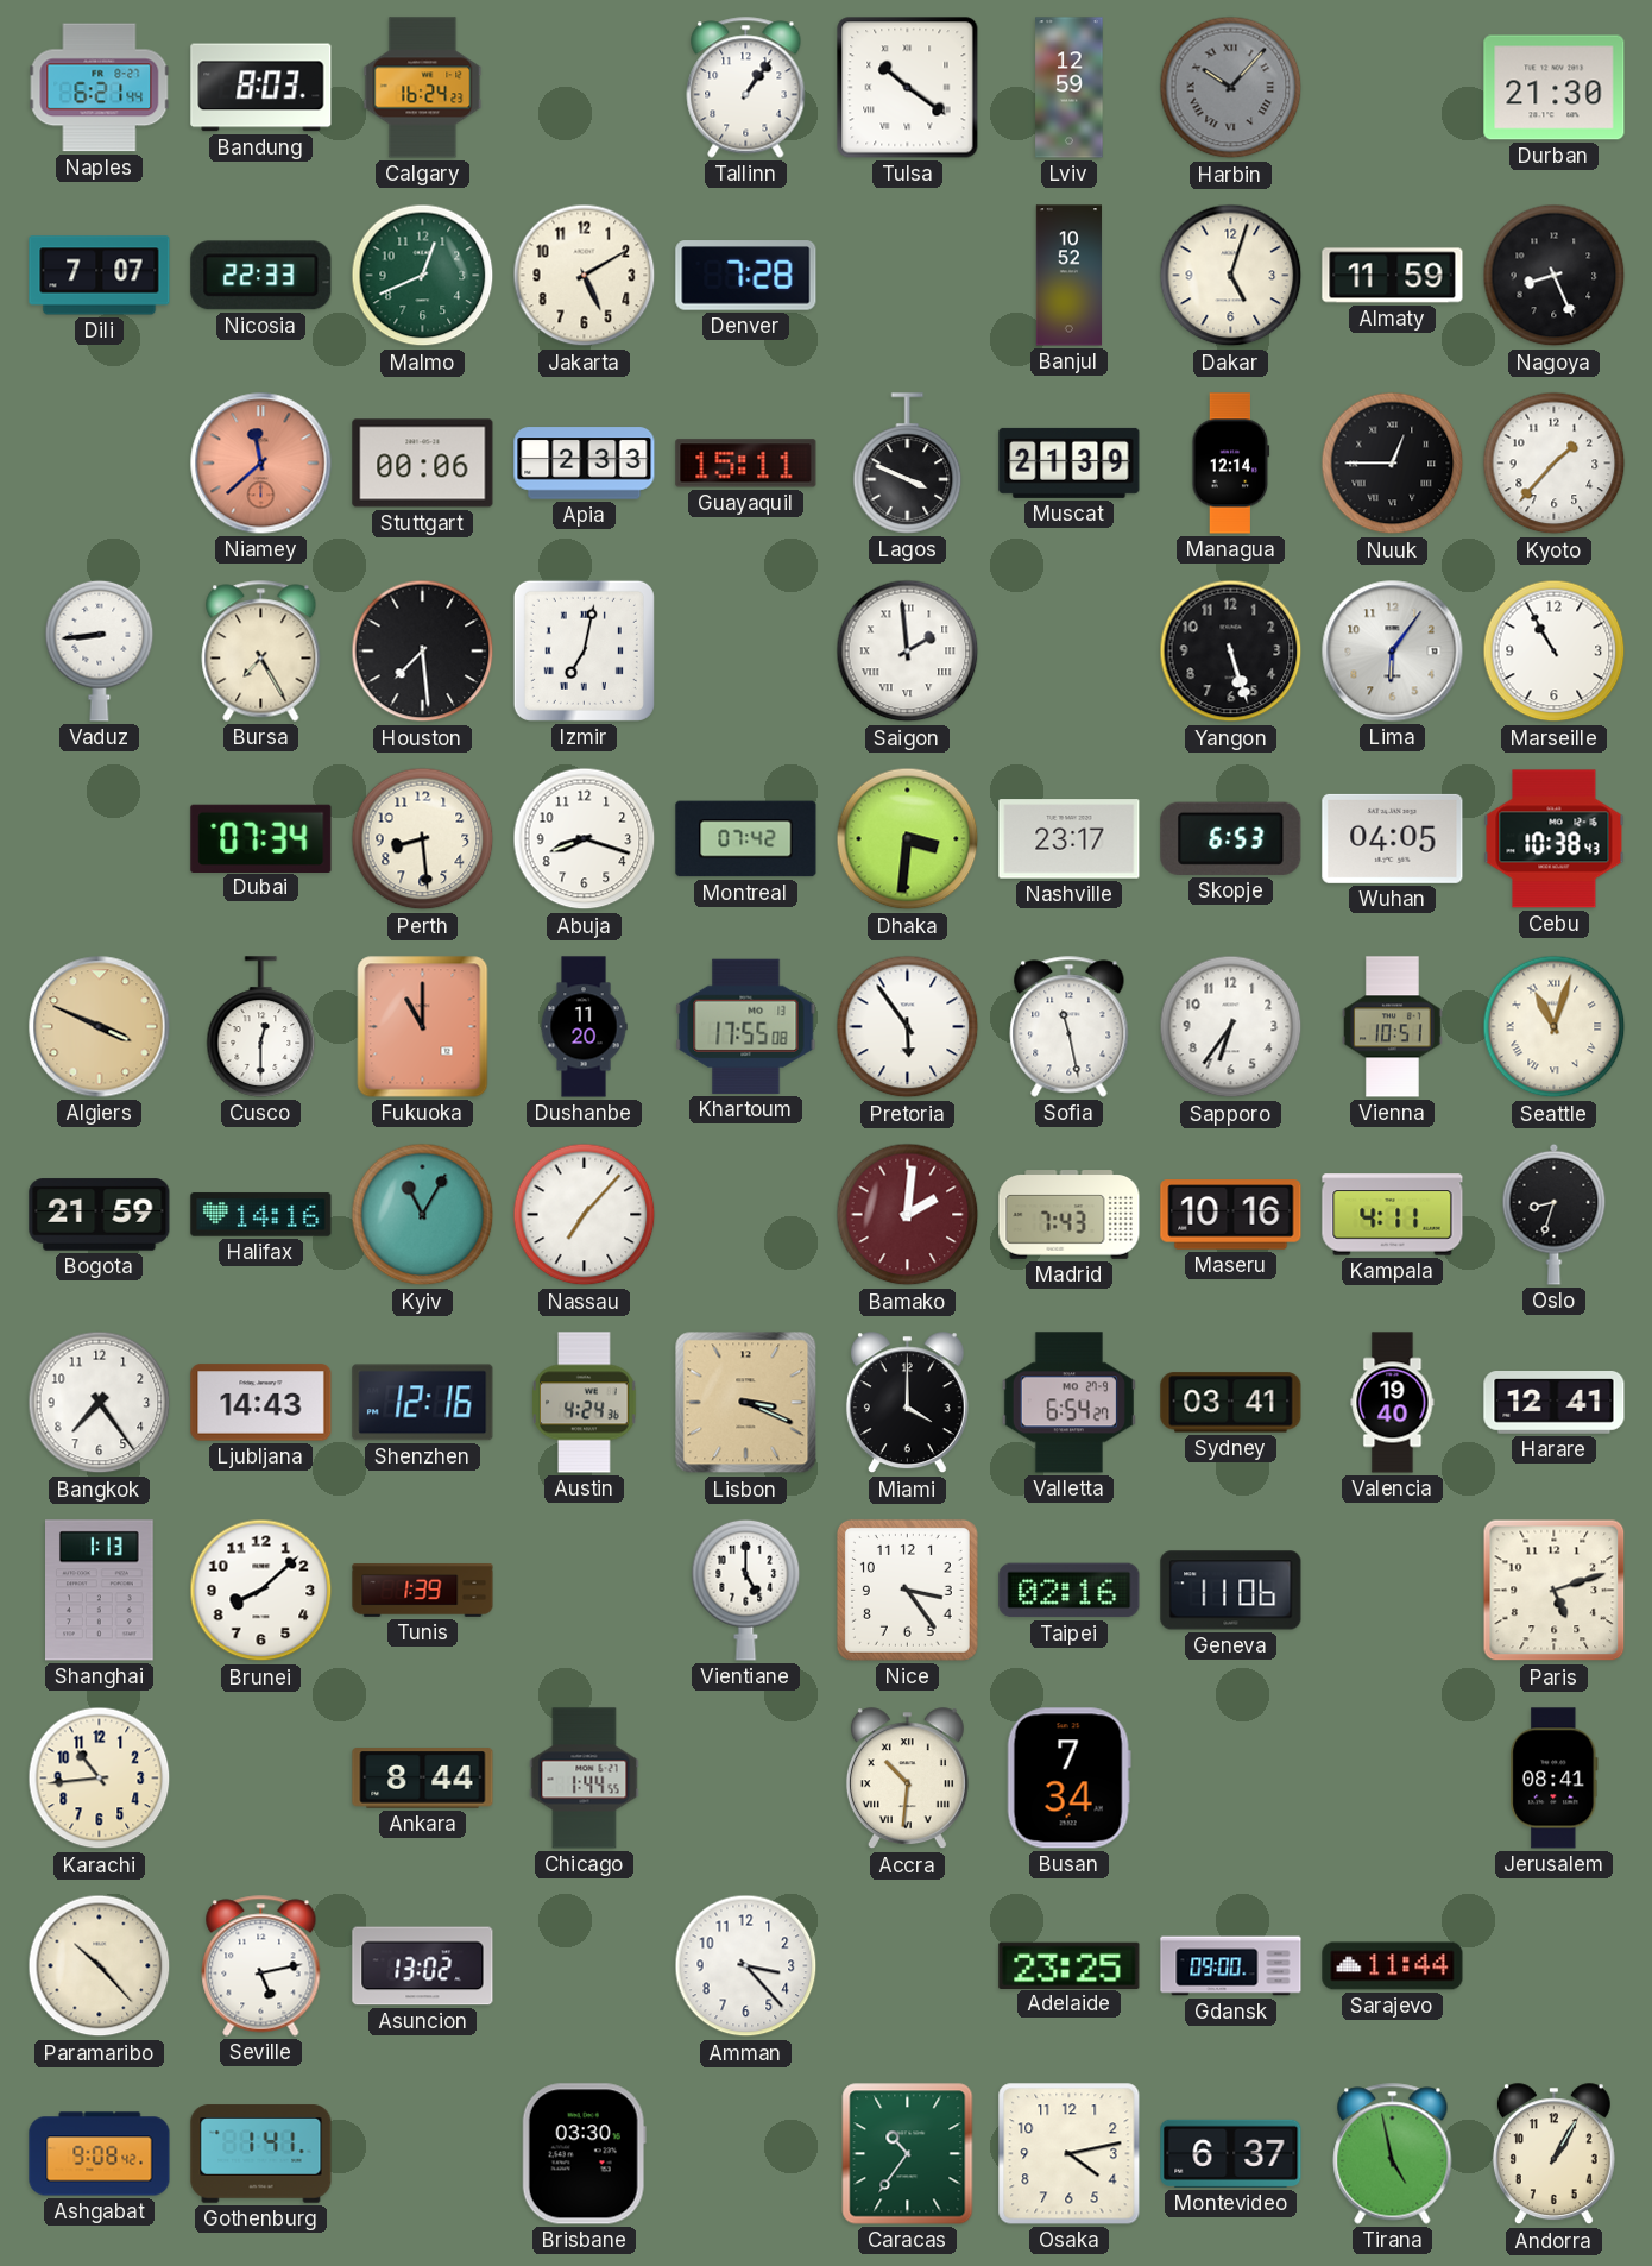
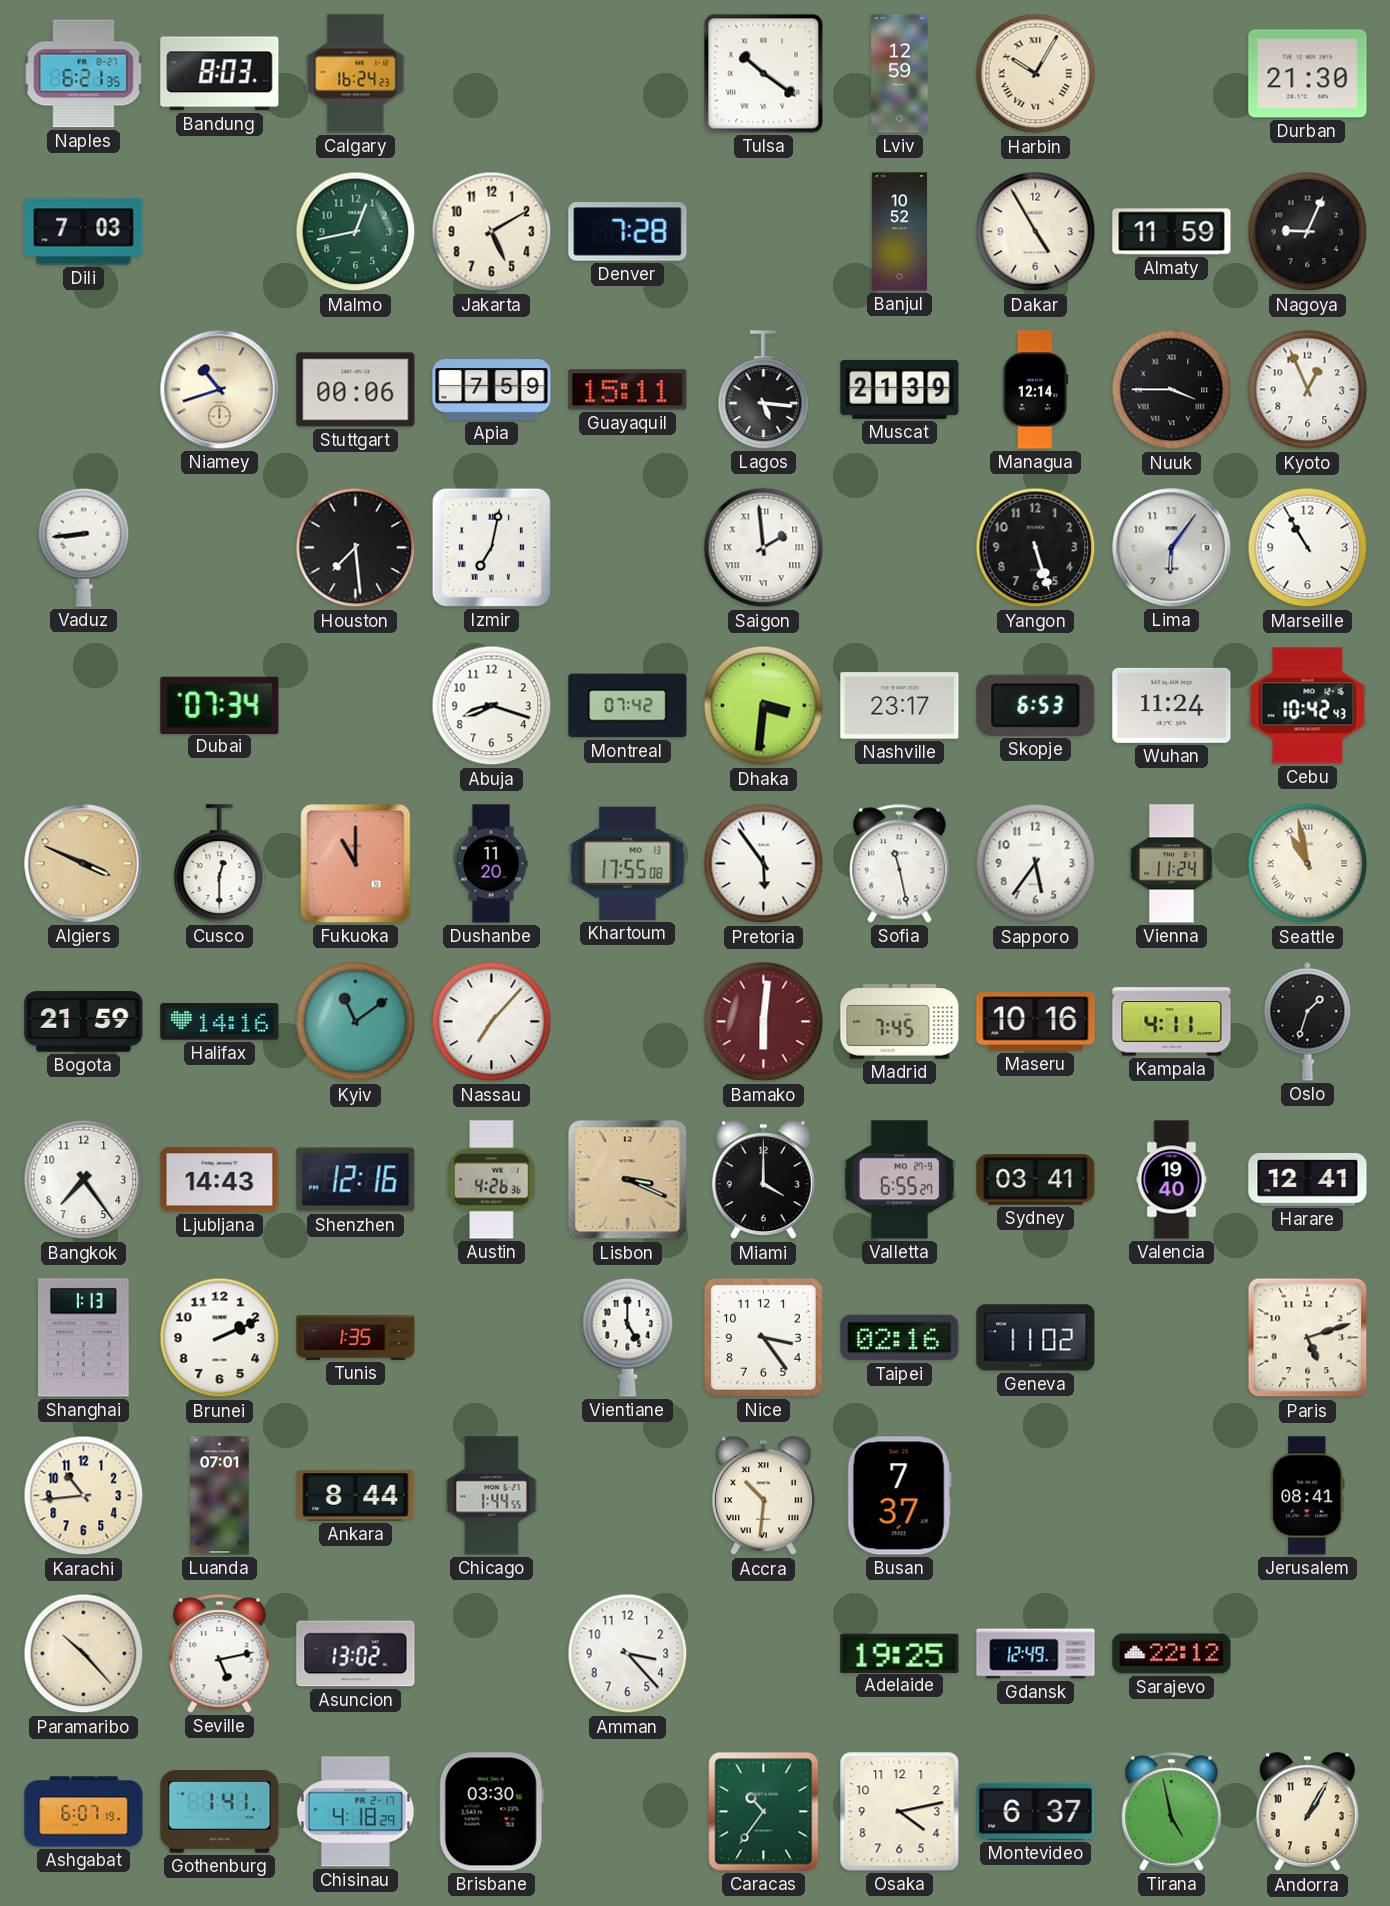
Naples: 6:21:44 -> 6:21:35
Tallinn: 1:06 -> none
Harbin: 10:07 -> 10:05
Harbin dial: grey -> cream
Dili: 7:07 -> 7:03
Nicosia: 22:33 -> none
Malmo: 12:41 -> 12:43
Dakar: 5:03 -> 4:55
Nagoya: 8:26 -> 9:04
Niamey: 11:38 -> 10:42
Niamey dial: salmon -> cream
Apia: 2:33 -> 7:59
Lagos: 3:49 -> 5:16
Nuuk: 12:45 -> 3:45
Kyoto: 1:37 -> 12:56
Bursa: 7:25 -> none
Perth: 8:29 -> none
Wuhan: 04:05 -> 11:24
Cebu: 10:38 -> 10:42
Sapporo: 6:36 -> 5:36
Vienna: 10:51 -> 11:24
Seattle: 11:03 -> 10:58
Kyiv: 11:05 -> 11:09
Bamako: 2:01 -> 6:01
Madrid: 7:43 -> 7:45
Oslo: 8:33 -> 1:33
Austin: 4:24 -> 4:26
Valletta: 6:54 -> 6:55
Brunei: 8:08 -> 2:11
Tunis: 1:39 -> 1:35
Geneva: 11:06 -> 11:02
Luanda: none -> 07:01
Busan: 7:34 -> 7:37
Adelaide: 23:25 -> 19:25
Gdansk: 09:00 -> 12:49
Sarajevo: 11:44 -> 22:12
Ashgabat: 9:08 -> 6:07
Chisinau: none -> 4:18
